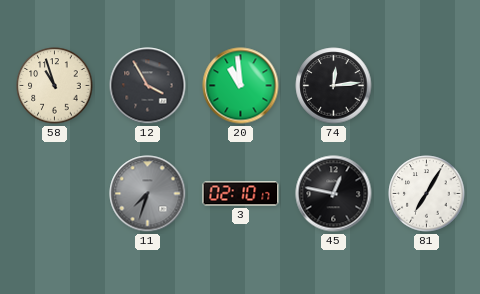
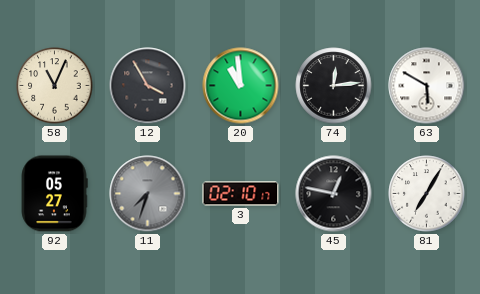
58: 10:57 -> 11:04
63: none -> 5:50
92: none -> 05:27
